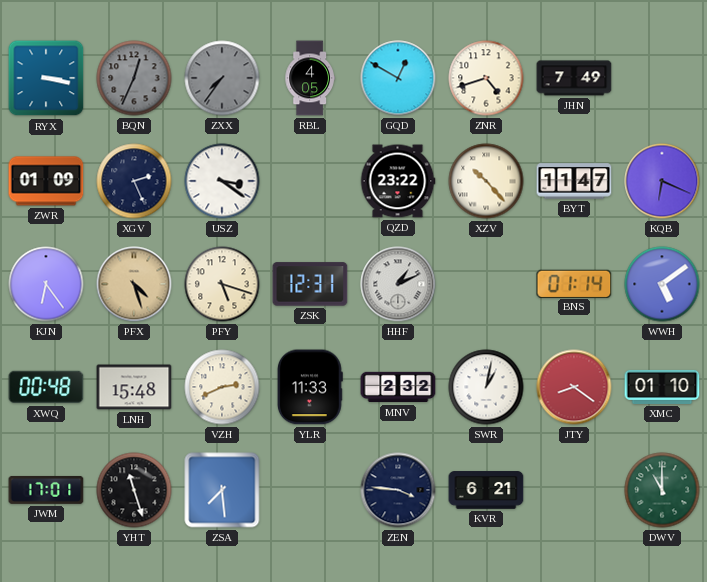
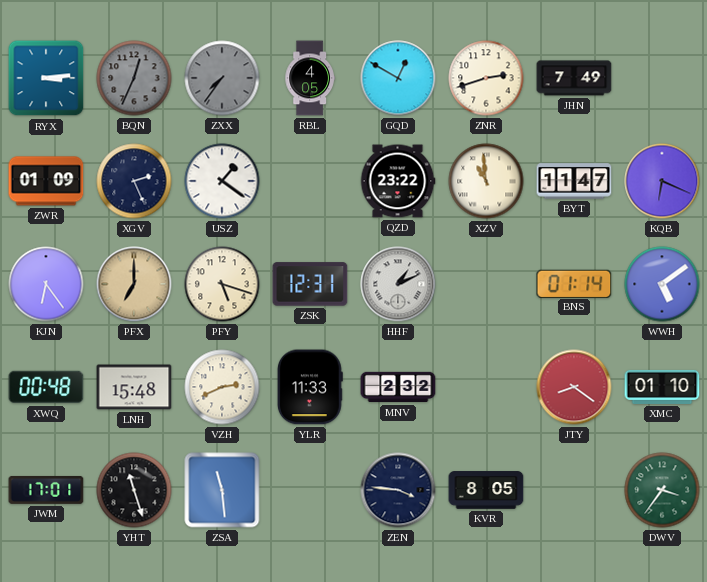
RYX: 3:17 -> 3:14
ZNR: 4:42 -> 2:42
USZ: 3:21 -> 1:21
XZV: 10:23 -> 10:59
PFX: 4:27 -> 7:00
SWR: 1:02 -> none
ZSA: 7:29 -> 11:29
KVR: 6:21 -> 8:05
DWV: 11:00 -> 3:36
